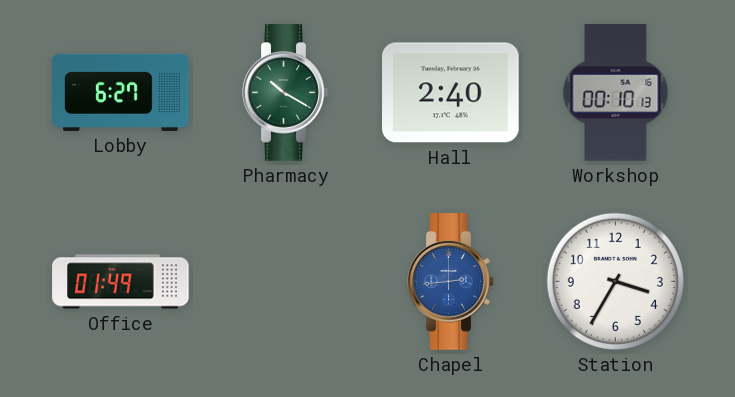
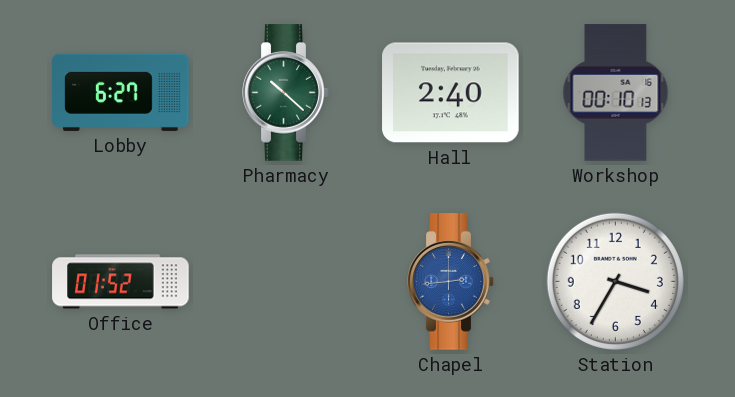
Pharmacy: 10:20 -> 10:22
Office: 01:49 -> 01:52
